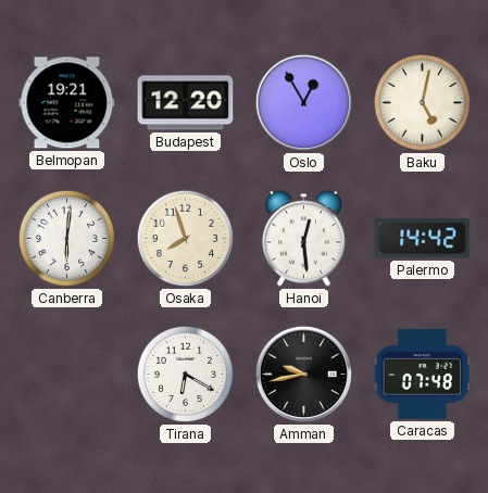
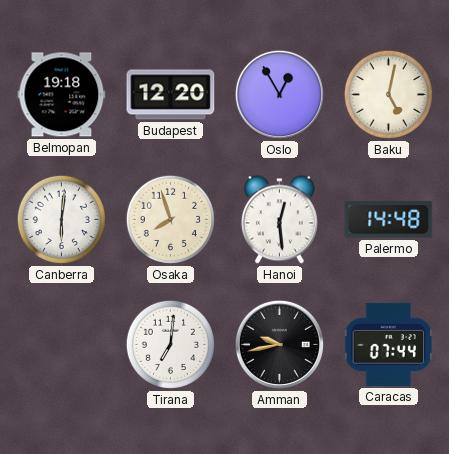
Belmopan: 19:21 -> 19:18
Palermo: 14:42 -> 14:48
Tirana: 6:20 -> 7:01
Caracas: 07:48 -> 07:44
